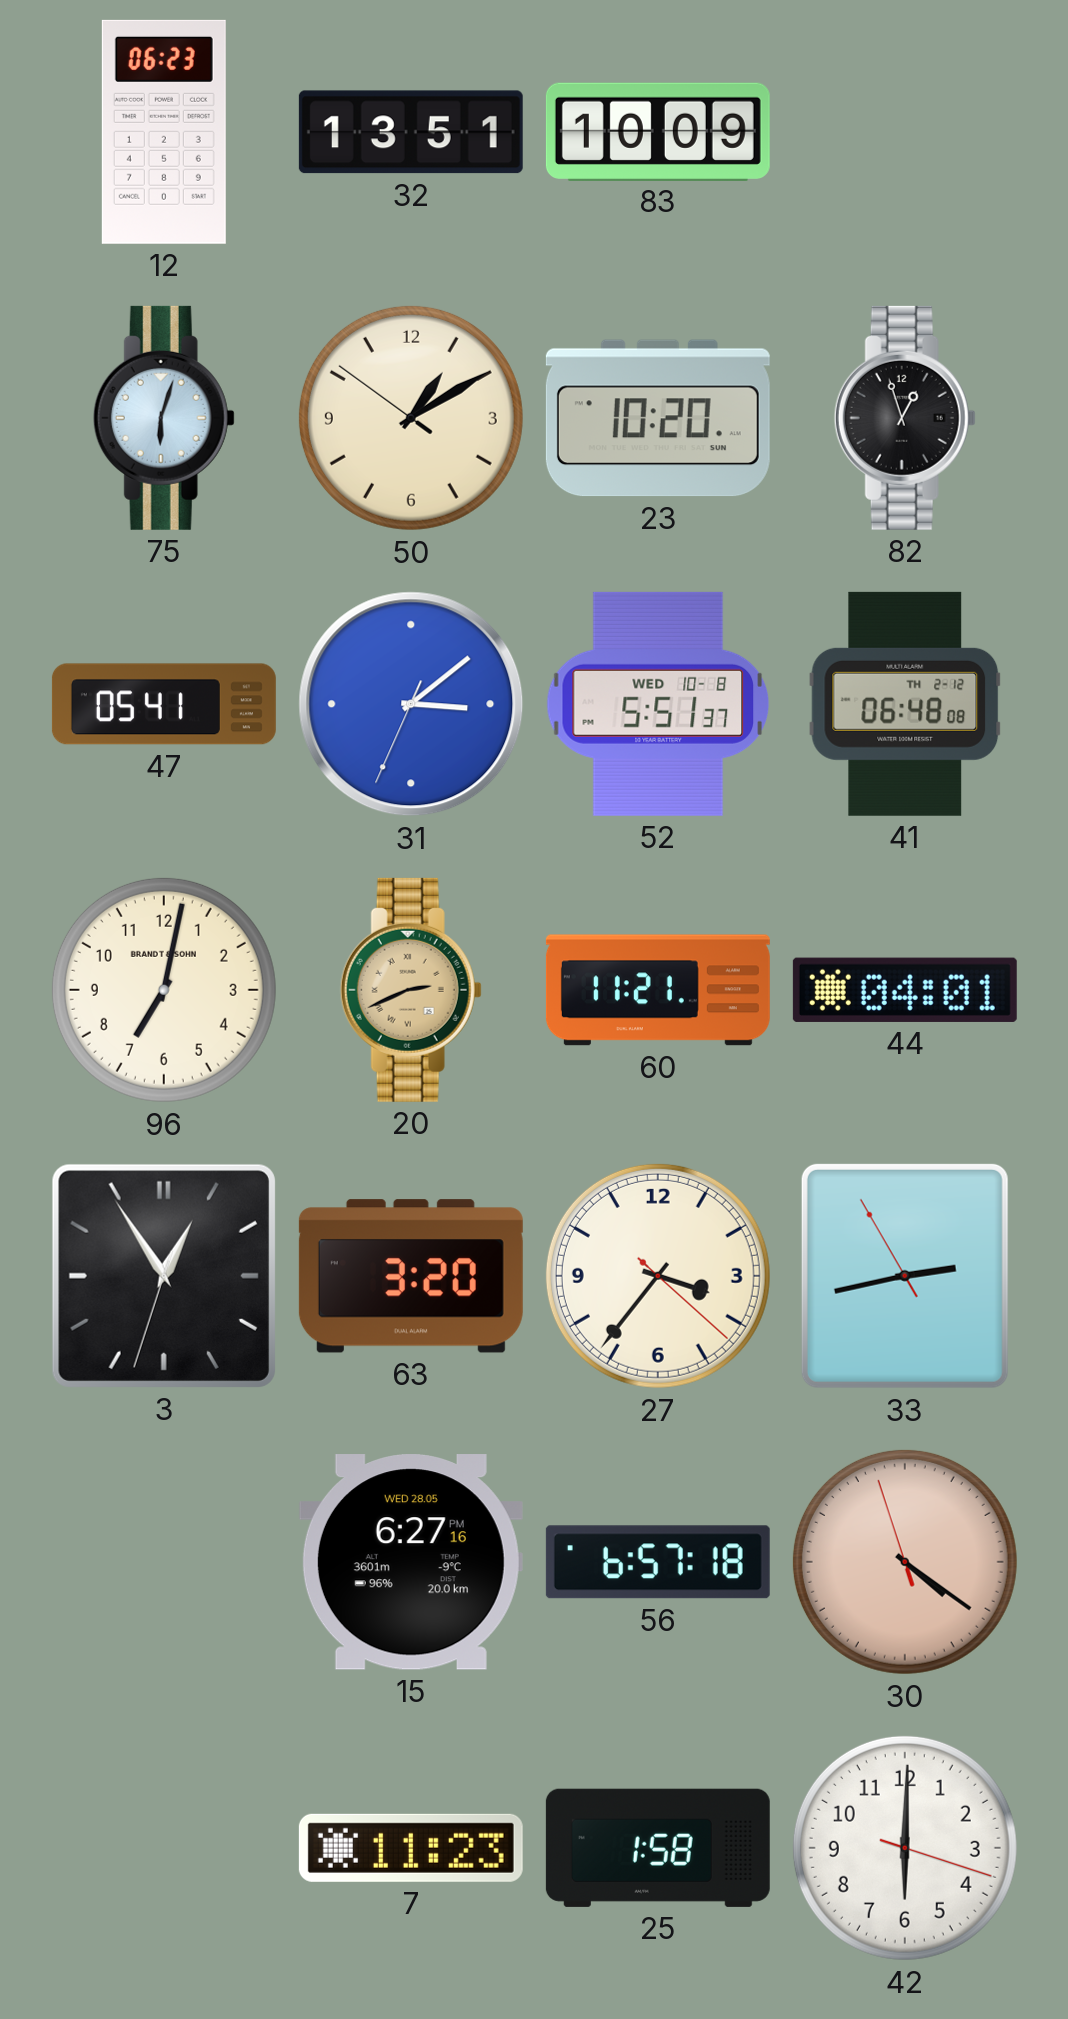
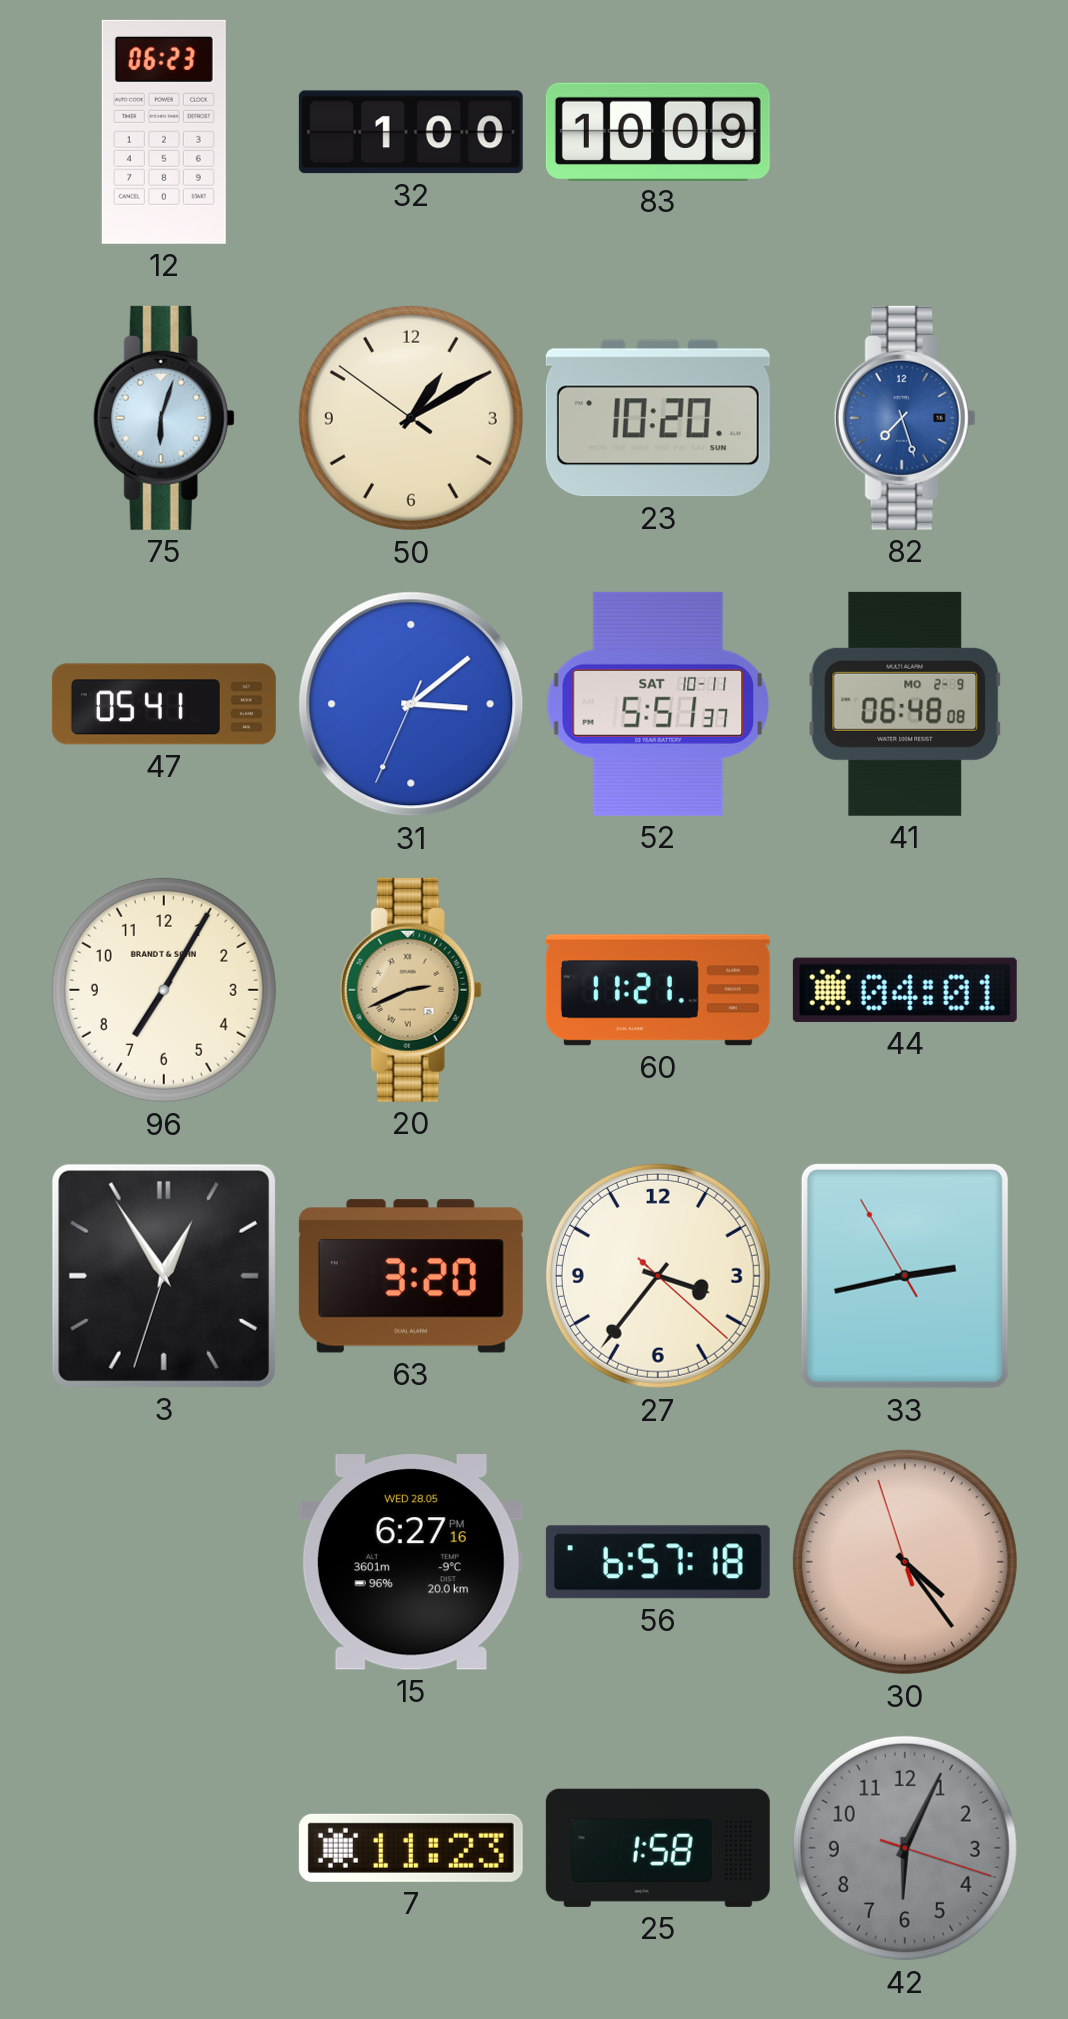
32: 13:51 -> 1:00
82: 12:57 -> 7:27
82 dial: black -> blue
52 date: WED 10-8 -> SAT 10-11
41 date: TH 2-12 -> MO 2-9
96: 7:02 -> 7:05
30: 4:20 -> 4:23
42: 6:00 -> 6:04
42 dial: white -> grey
